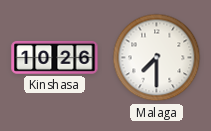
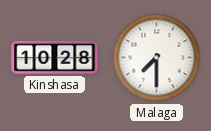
Kinshasa: 10:26 -> 10:28
